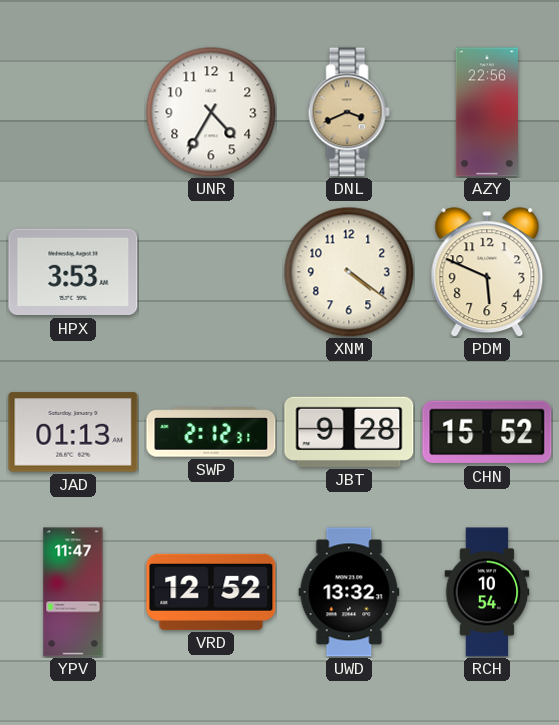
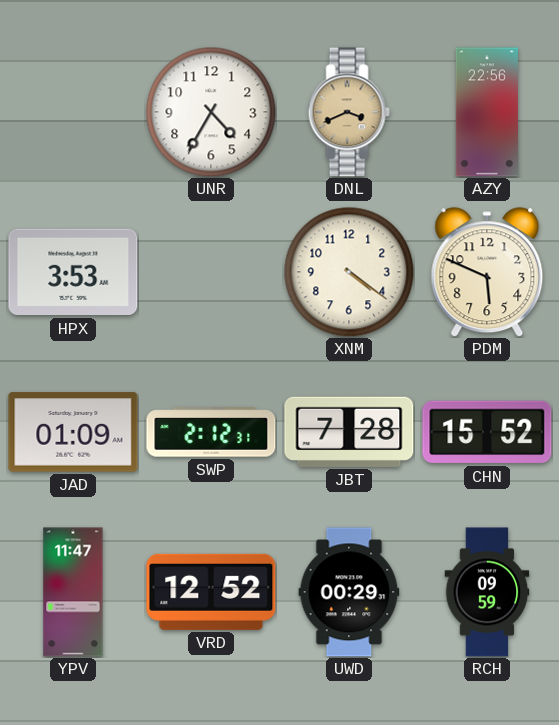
JAD: 01:13 -> 01:09
JBT: 9:28 -> 7:28
UWD: 13:32 -> 00:29
RCH: 10:54 -> 09:59
